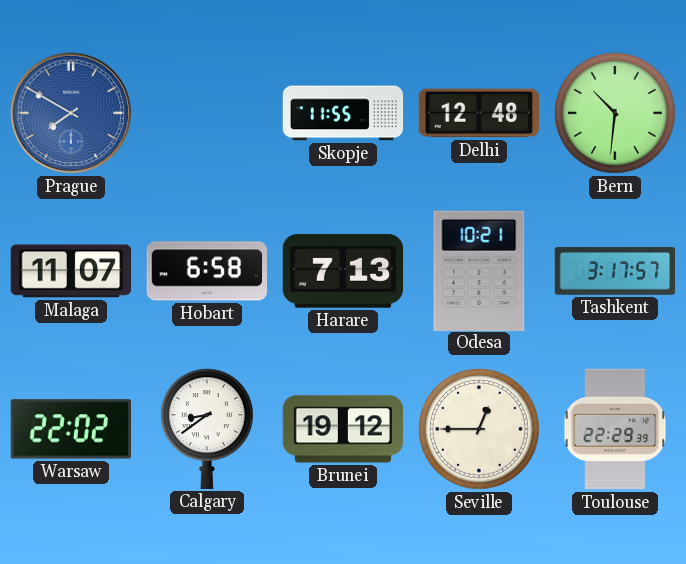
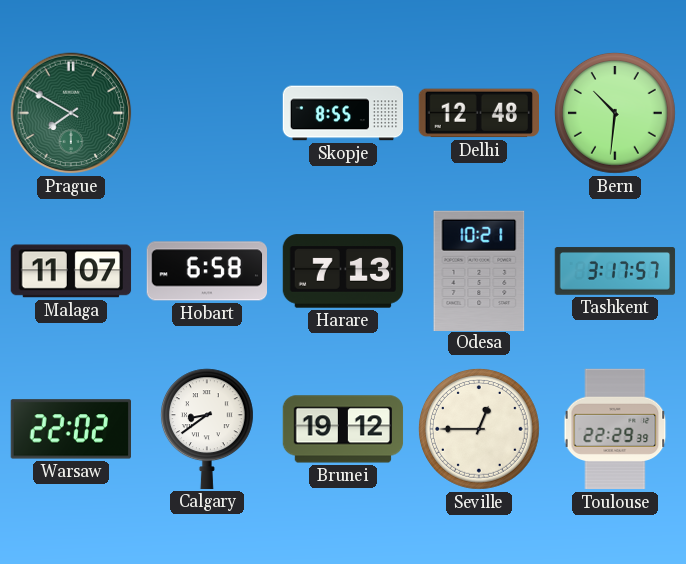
Prague dial: blue -> green
Skopje: 11:55 -> 8:55
